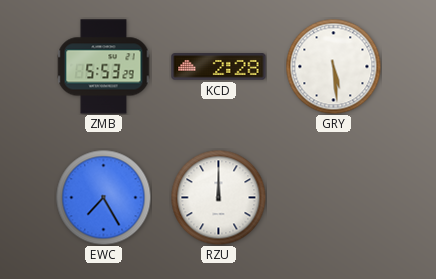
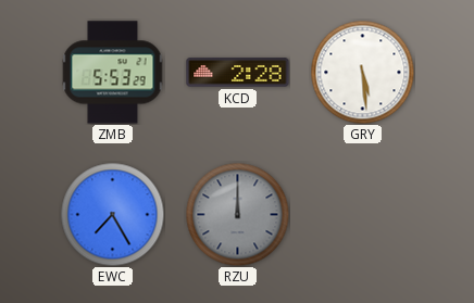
RZU dial: white -> grey
